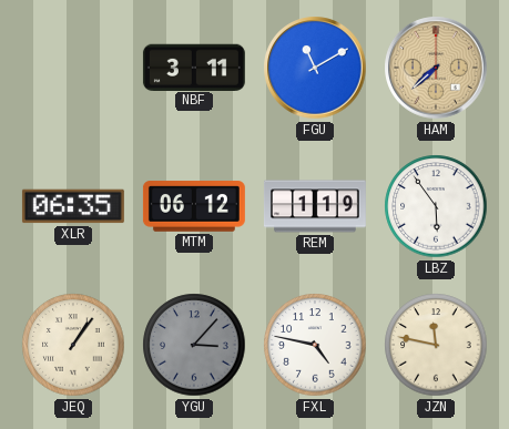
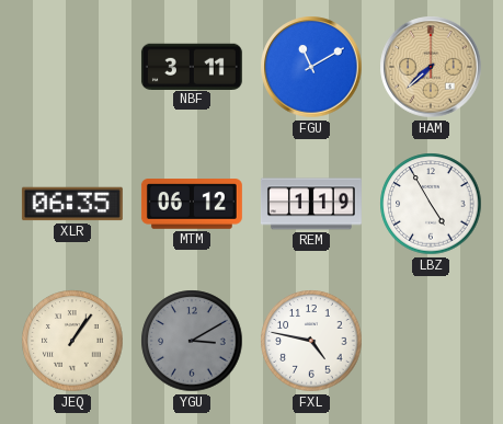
LBZ: 5:54 -> 4:55
YGU: 3:07 -> 3:10
JZN: 11:47 -> none
